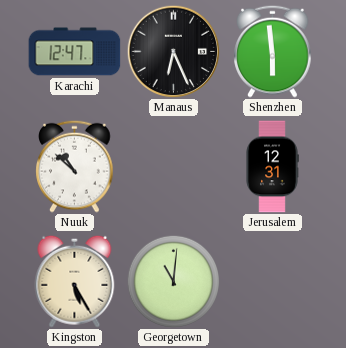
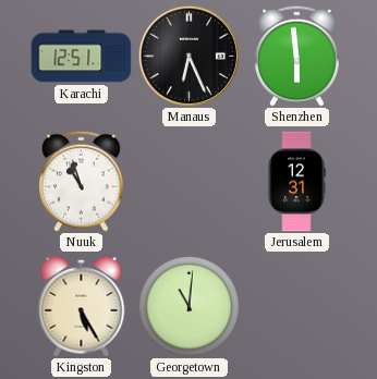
Karachi: 12:47 -> 12:51
Nuuk: 10:52 -> 10:57
